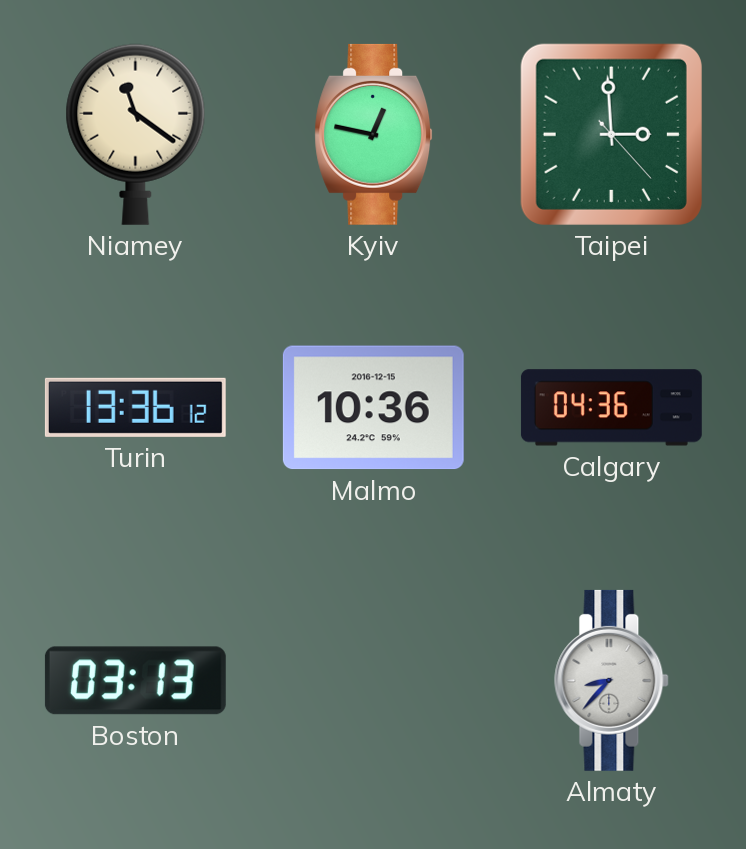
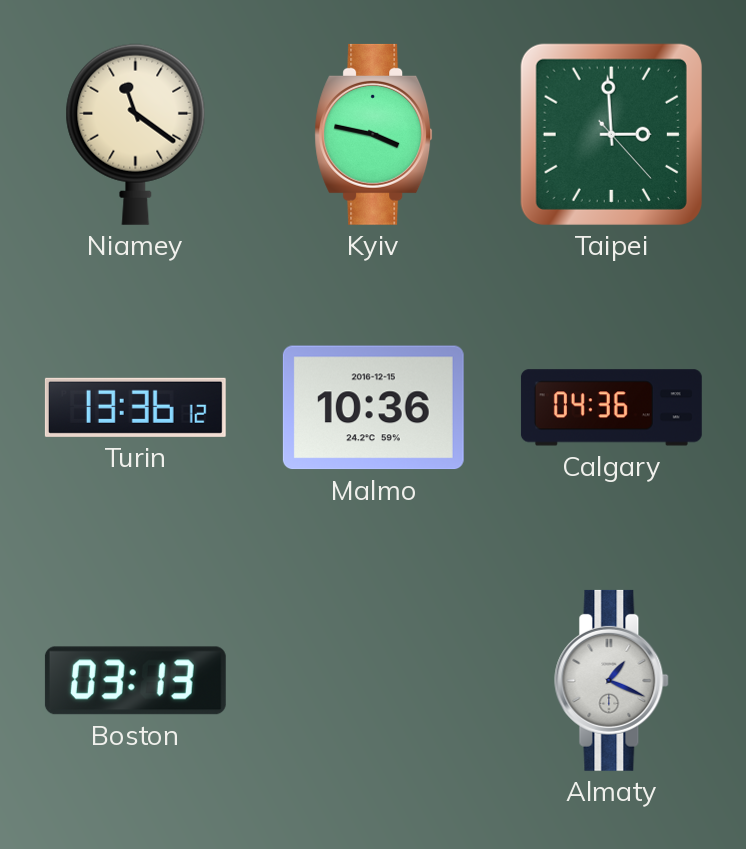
Kyiv: 12:47 -> 3:47
Almaty: 8:37 -> 1:19
